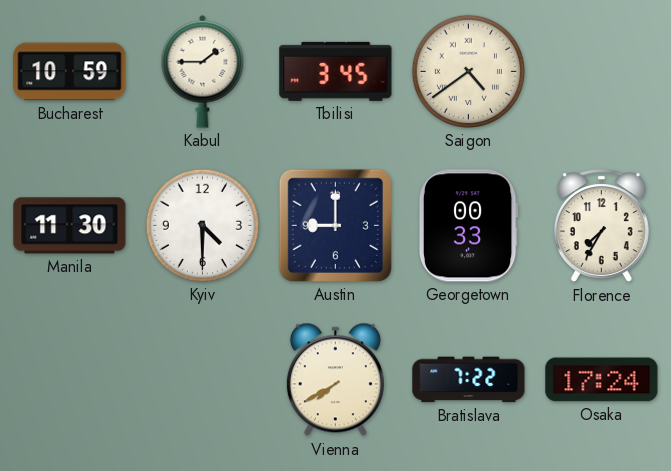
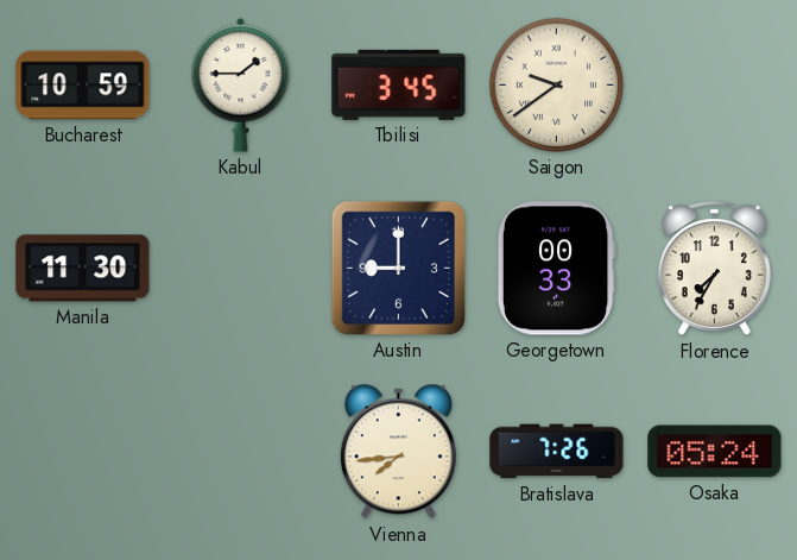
Saigon: 4:39 -> 9:39
Kyiv: 4:30 -> none
Vienna: 7:40 -> 7:44
Bratislava: 7:22 -> 7:26
Osaka: 17:24 -> 05:24
